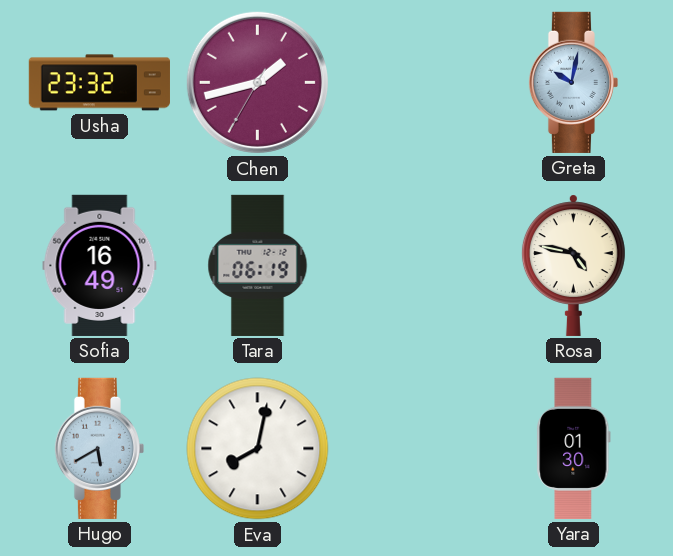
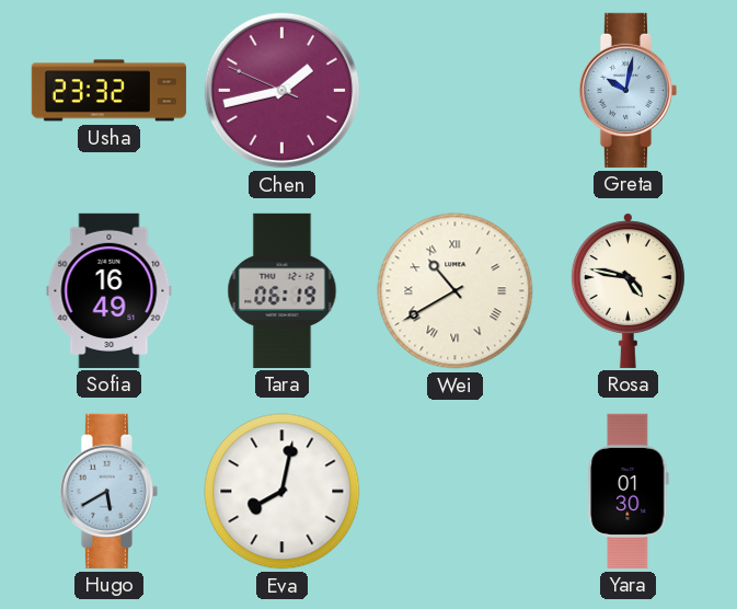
Chen: 1:42:35 -> 1:42:49
Wei: none -> 10:40
